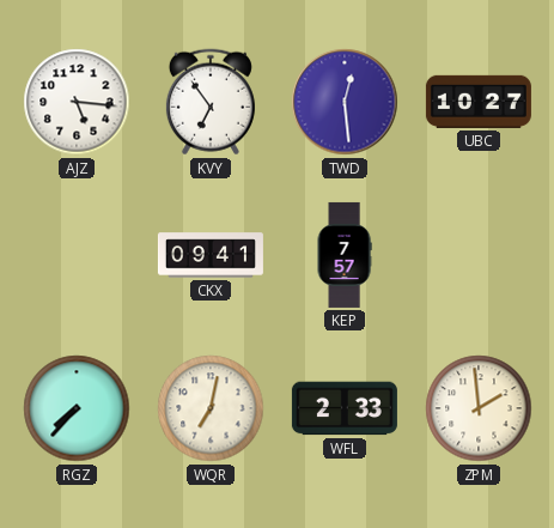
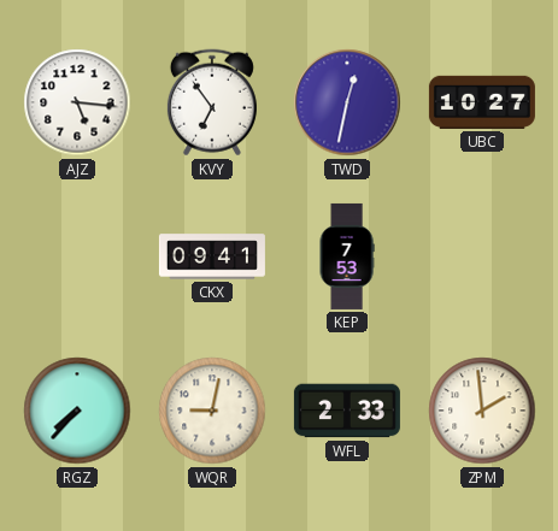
TWD: 12:29 -> 12:32
KEP: 7:57 -> 7:53
WQR: 7:02 -> 9:02
